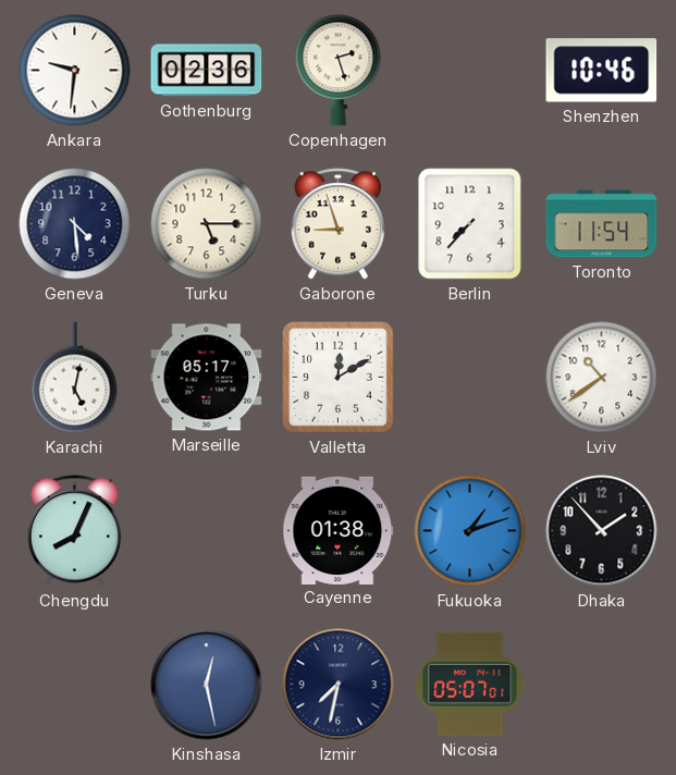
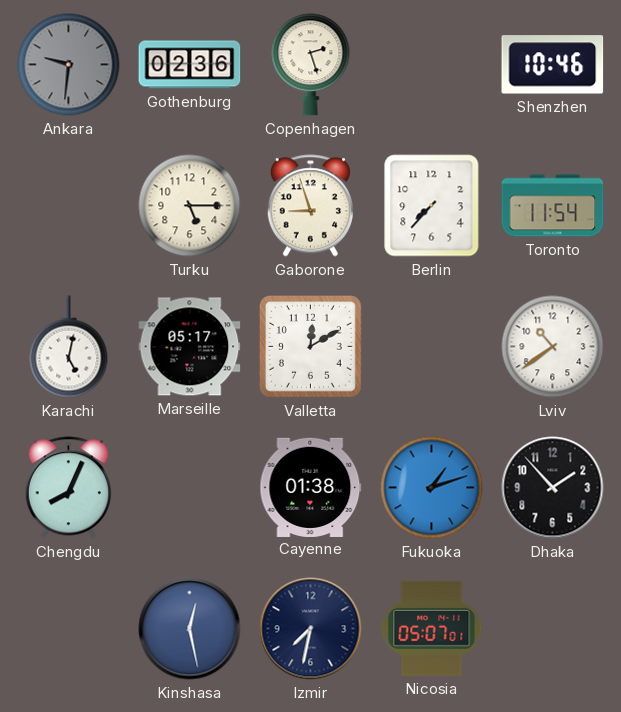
Ankara dial: white -> grey
Geneva: 4:29 -> none
